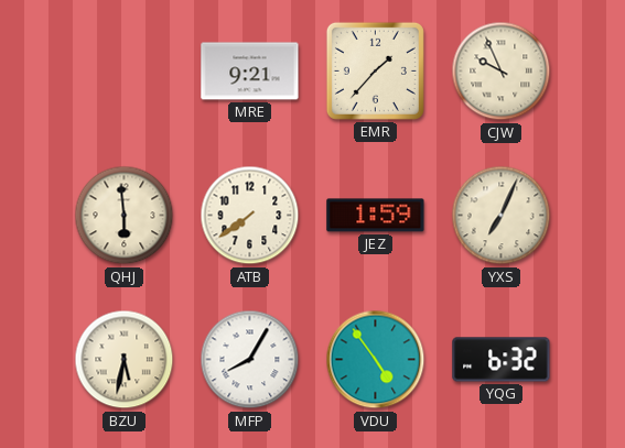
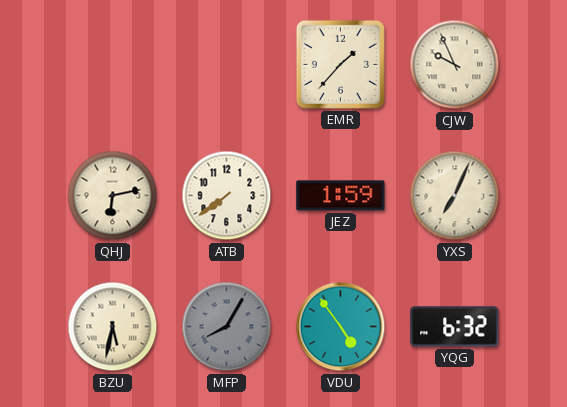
MRE: 9:21 -> none
QHJ: 5:59 -> 6:13
MFP dial: white -> grey
